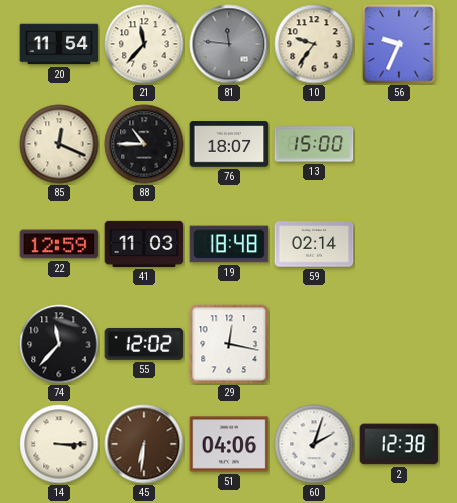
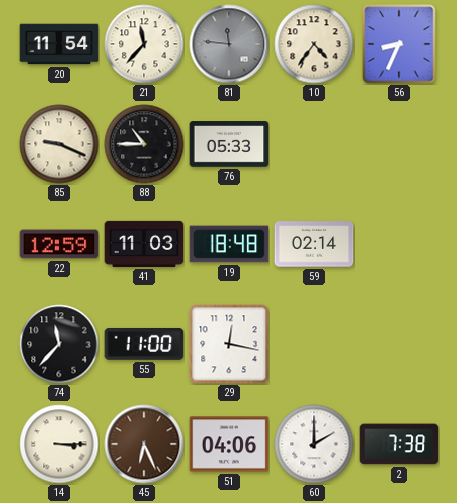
10: 9:36 -> 4:36
56: 9:34 -> 8:34
85: 12:19 -> 9:19
76: 18:07 -> 05:33
13: 15:00 -> none
55: 12:02 -> 11:00
45: 6:31 -> 6:26
60: 2:03 -> 2:00
2: 12:38 -> 7:38
